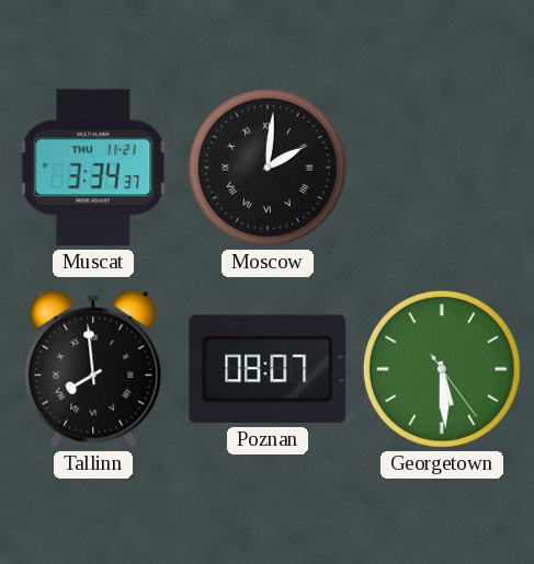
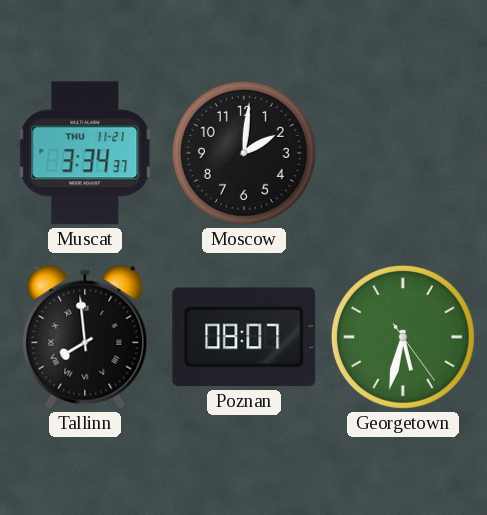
Moscow numerals: Roman -> Arabic
Georgetown: 5:29 -> 5:32
